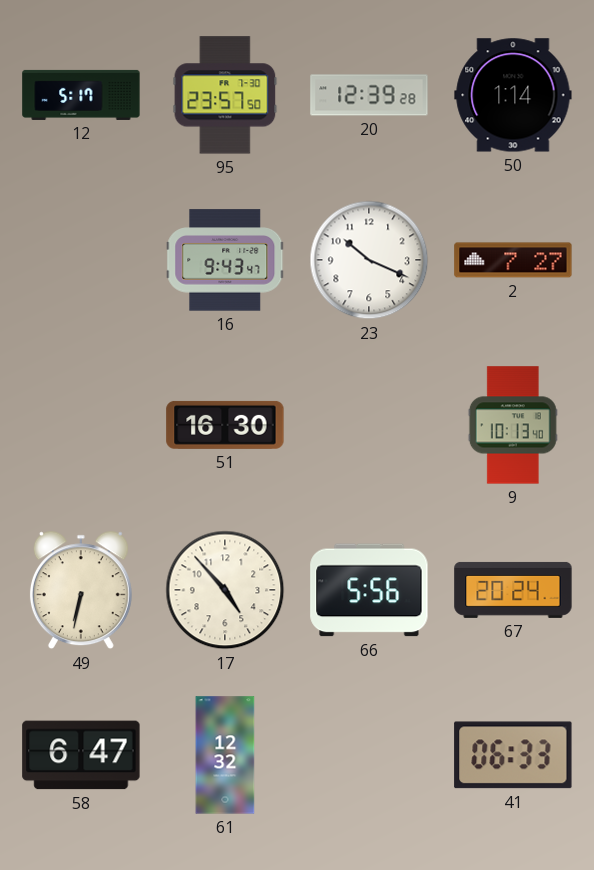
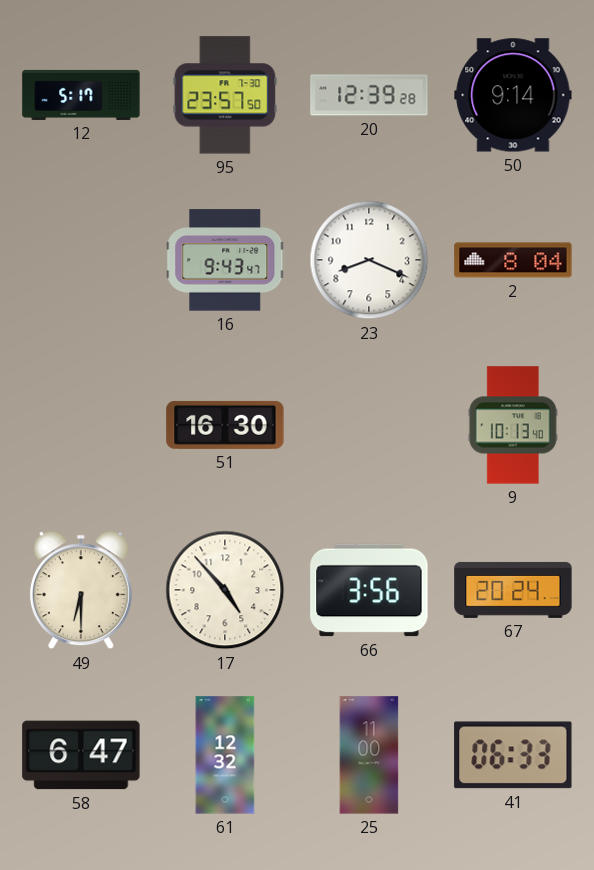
50: 1:14 -> 9:14
23: 10:19 -> 8:19
2: 7:27 -> 8:04
49: 6:32 -> 6:30
66: 5:56 -> 3:56
25: none -> 11:00
